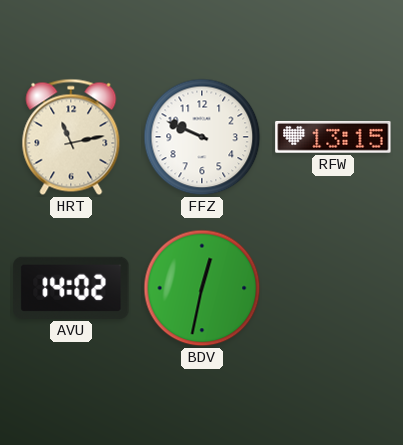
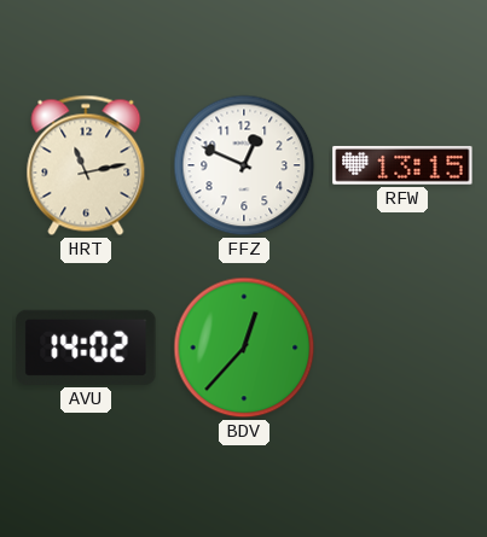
FFZ: 9:49 -> 12:49
BDV: 12:32 -> 12:37
